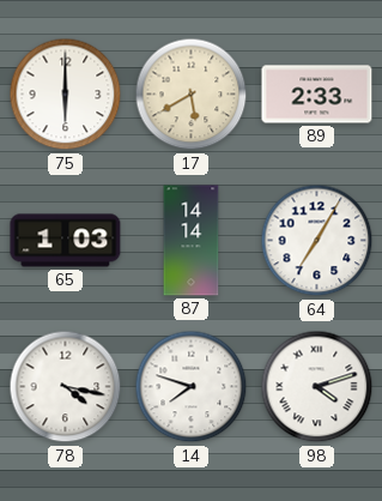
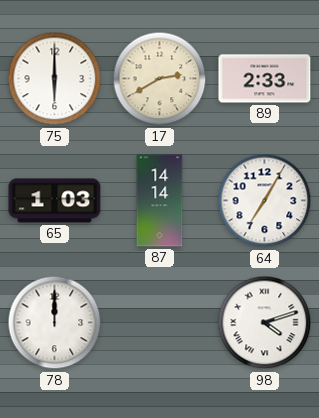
17: 5:40 -> 2:40
78: 4:17 -> 12:00
14: 7:48 -> none
